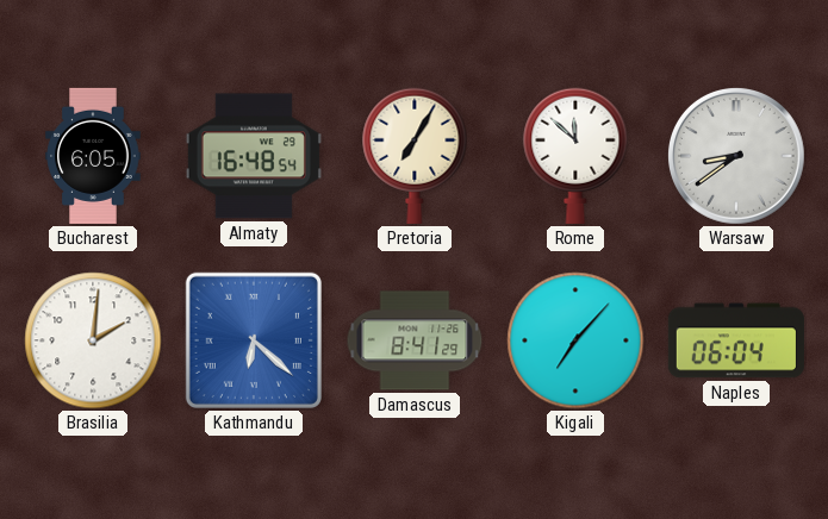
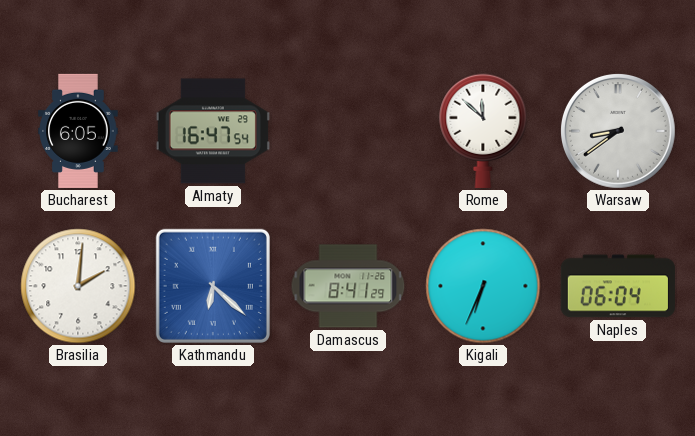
Almaty: 16:48 -> 16:47
Pretoria: 7:05 -> none
Kigali: 7:07 -> 6:34
